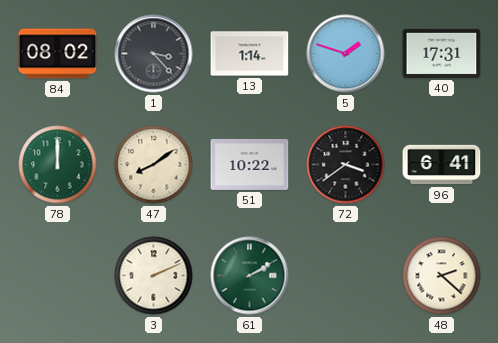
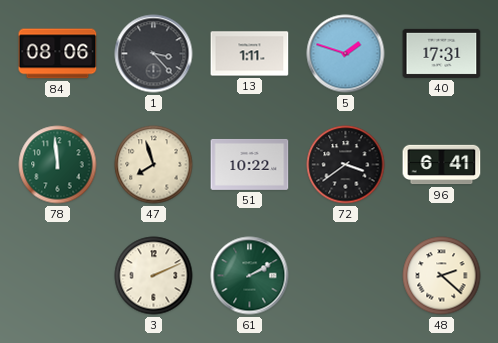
84: 08:02 -> 08:06
13: 1:14 -> 1:11
78: 12:00 -> 11:59
47: 8:09 -> 7:57
